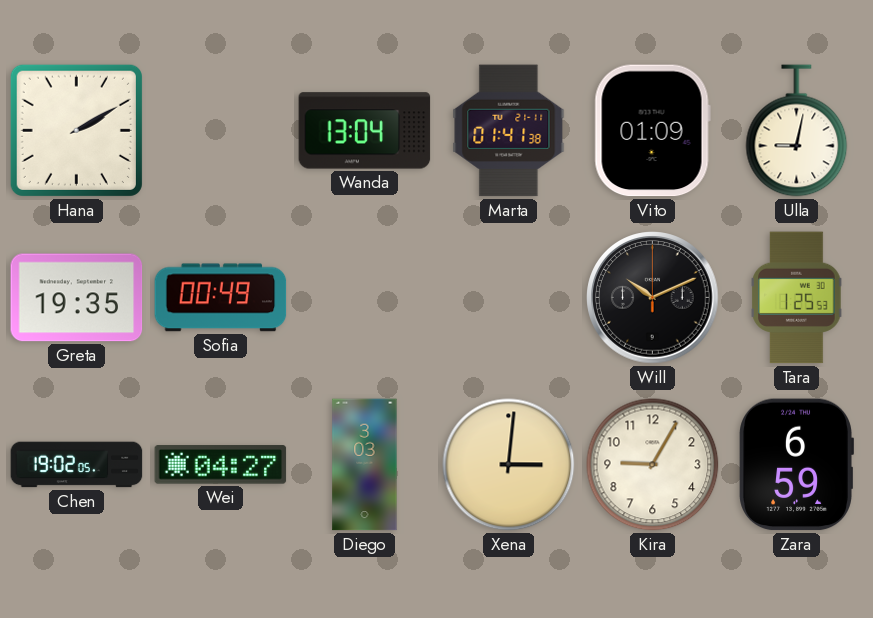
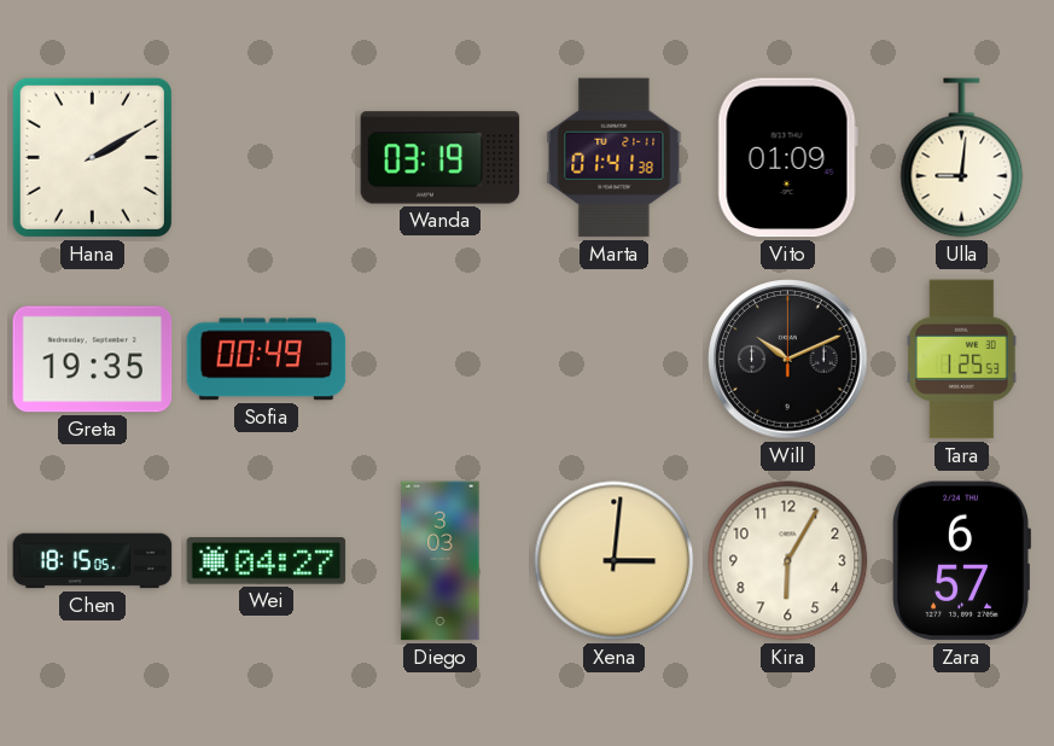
Wanda: 13:04 -> 03:19
Ulla: 9:02 -> 9:01
Chen: 19:02 -> 18:15
Kira: 9:05 -> 6:05
Zara: 6:59 -> 6:57
